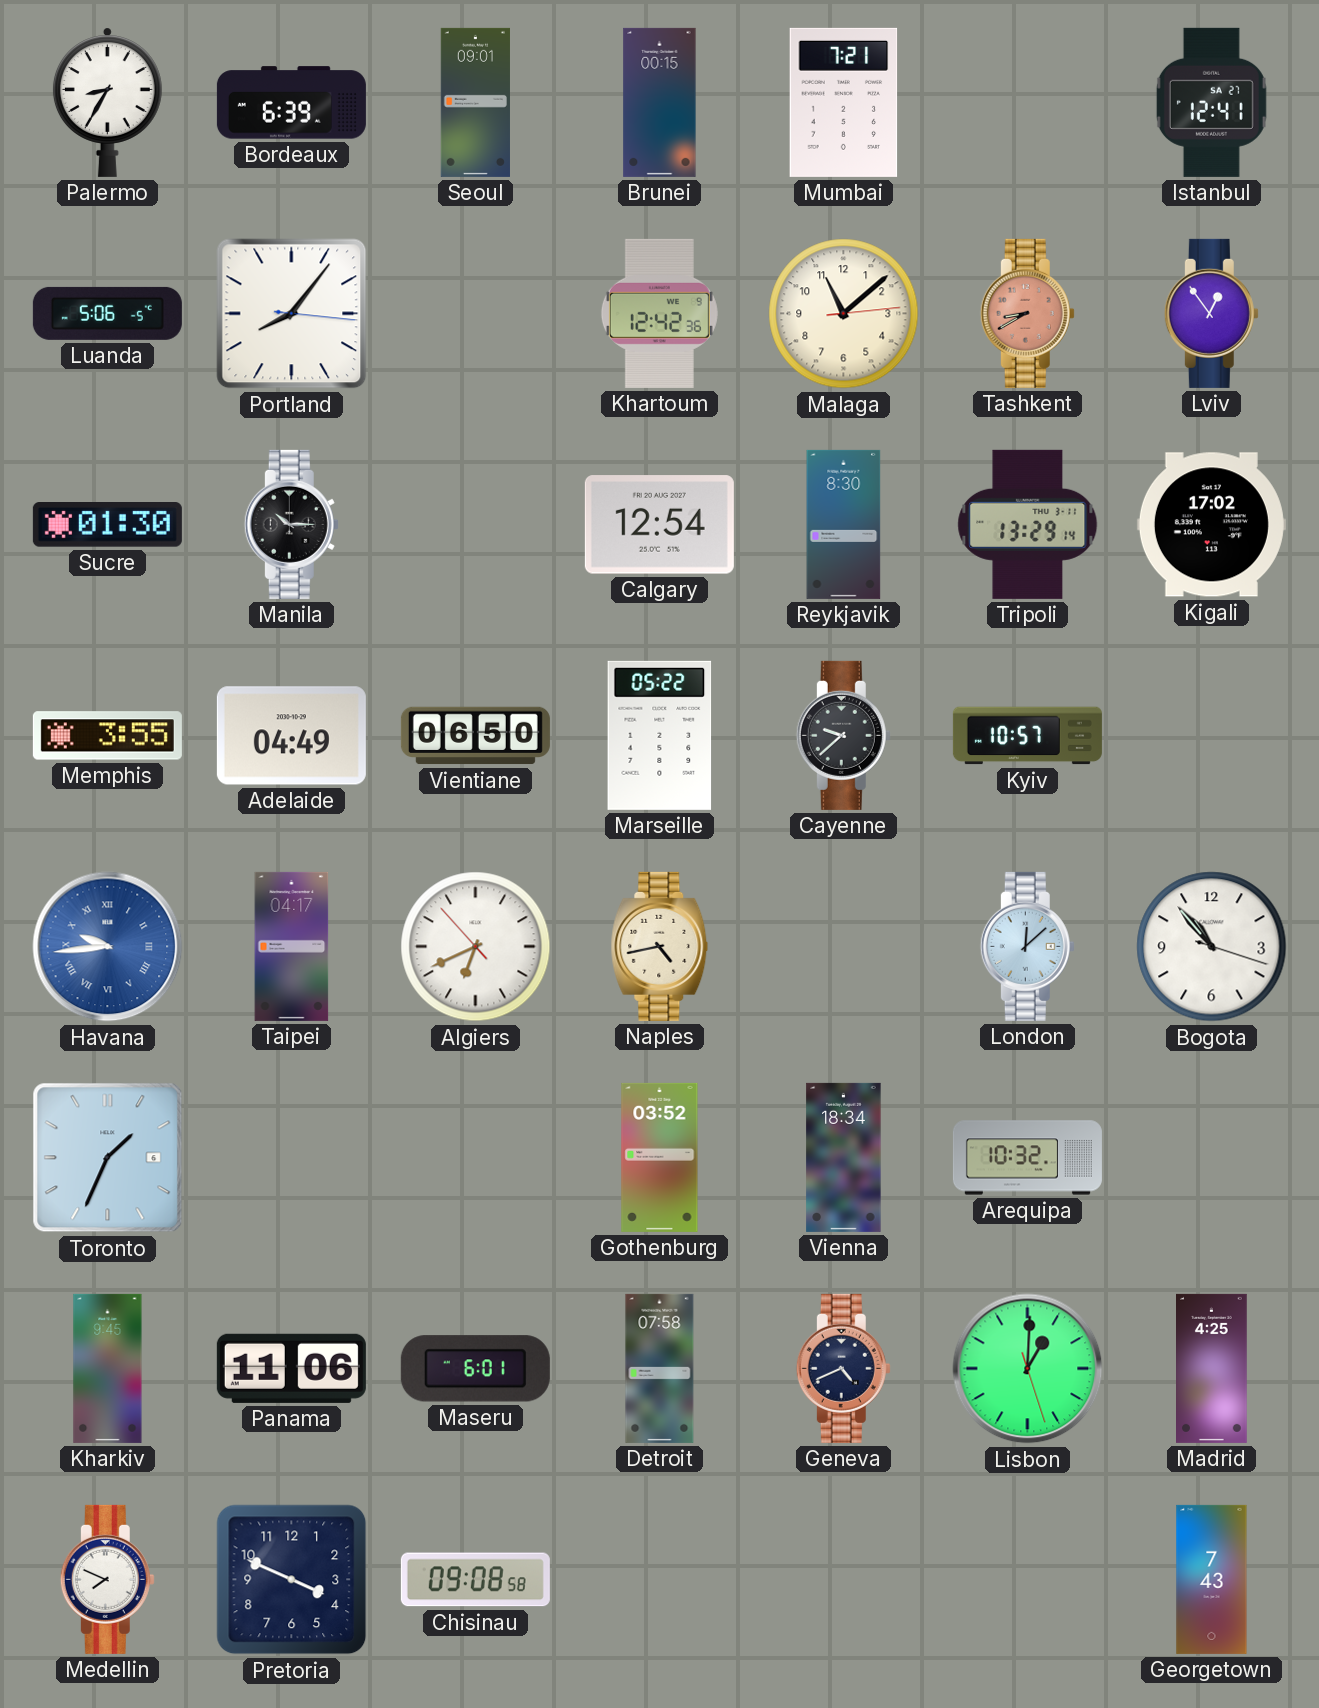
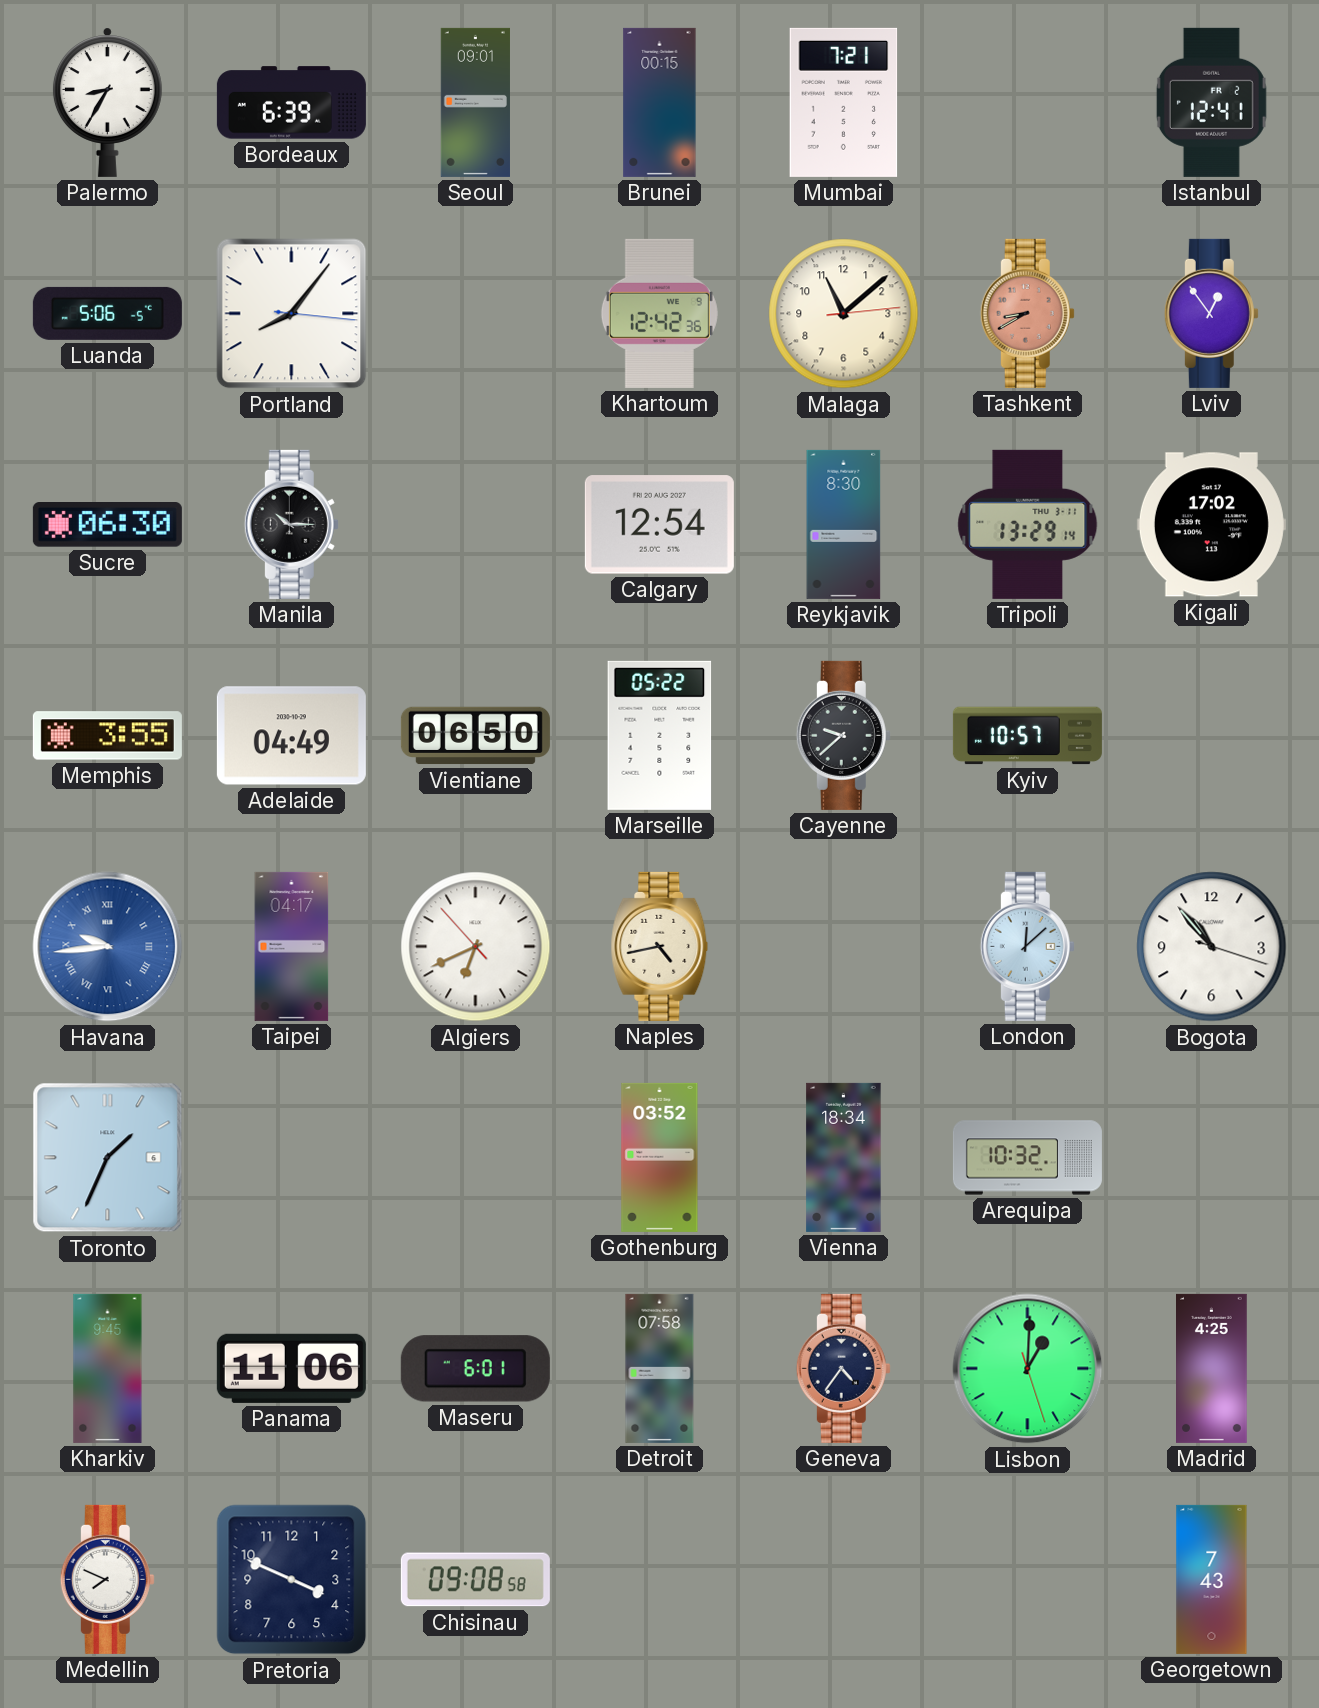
Istanbul date: SA 27 -> FR 2
Sucre: 01:30 -> 06:30
Geneva: 4:41 -> 4:36
